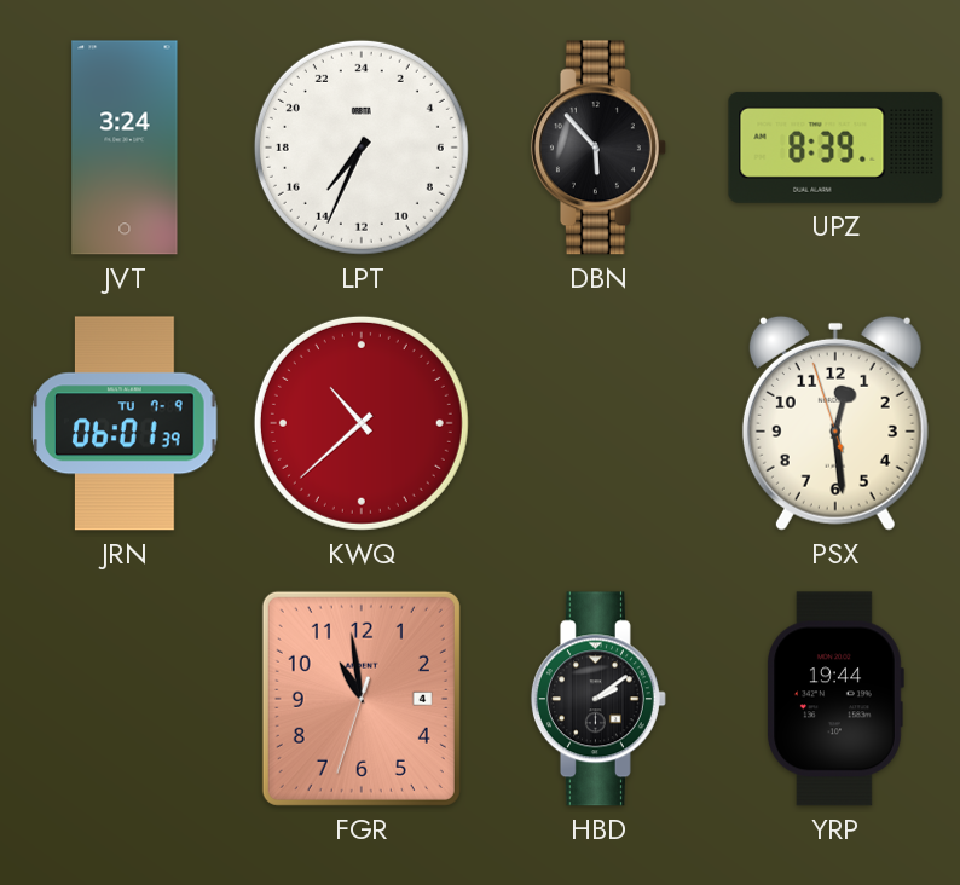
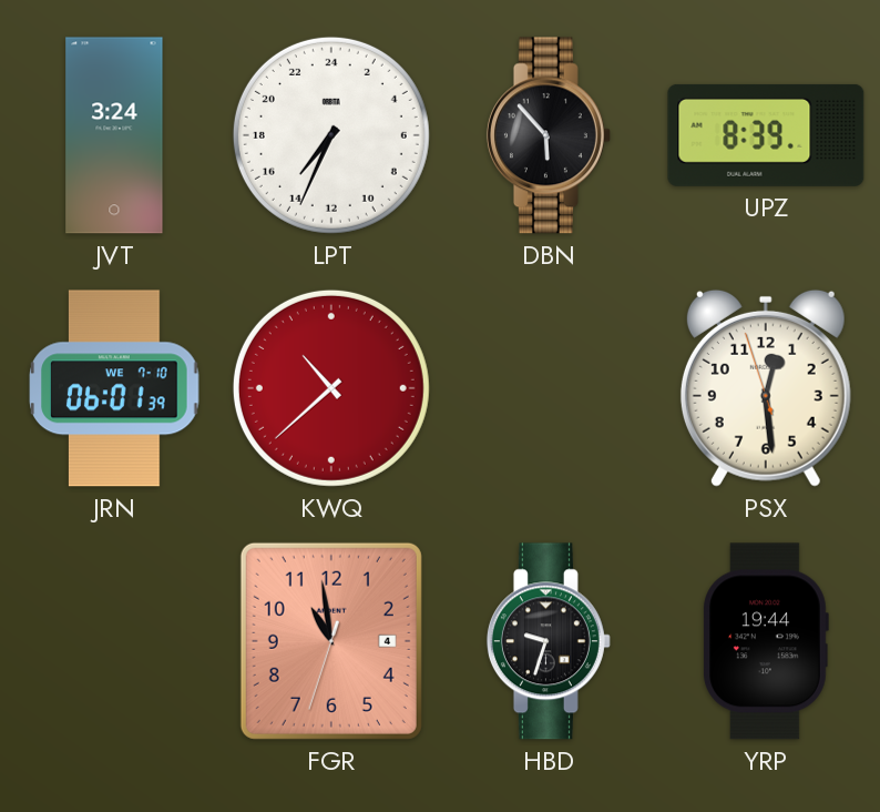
JRN date: TU 7-9 -> WE 7-10
HBD: 2:09 -> 9:33
